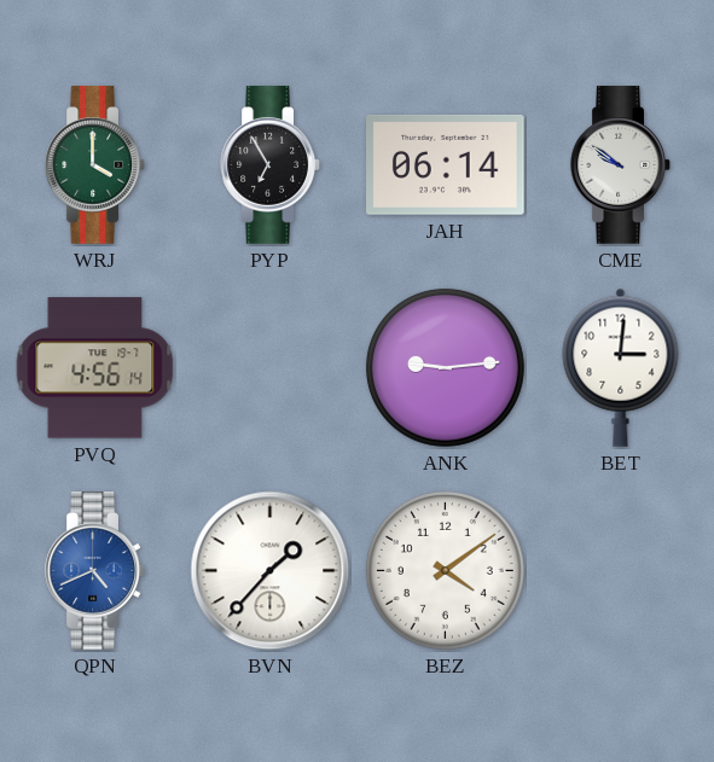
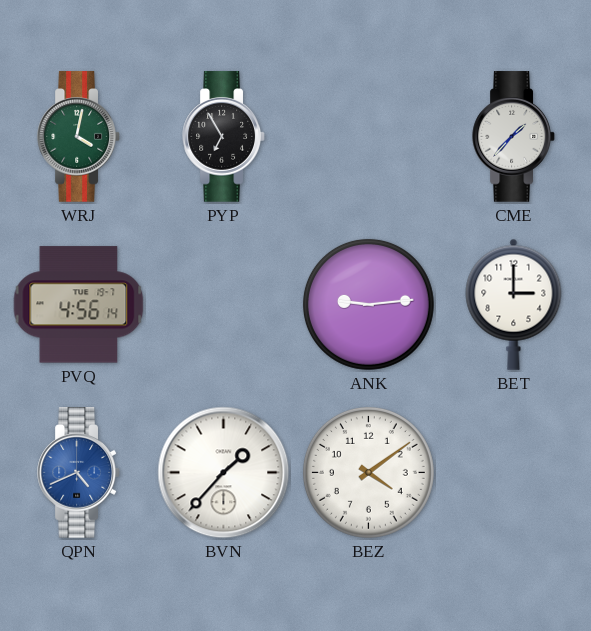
WRJ: 4:00 -> 4:02
JAH: 06:14 -> none
CME: 9:51 -> 1:37
BET: 3:01 -> 3:00
